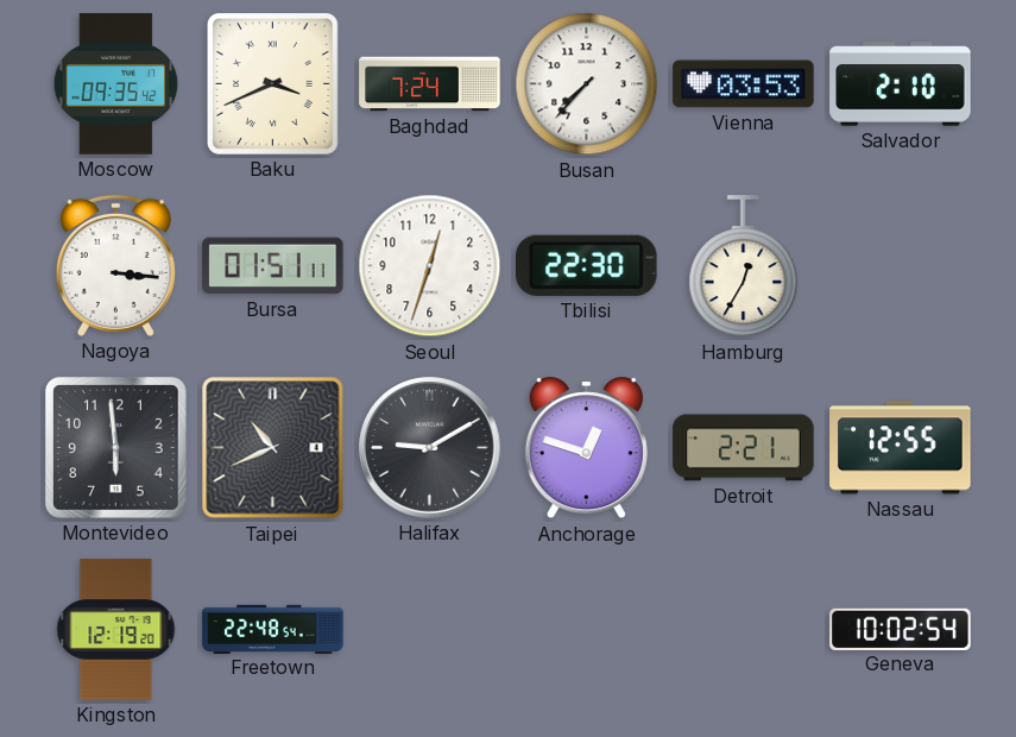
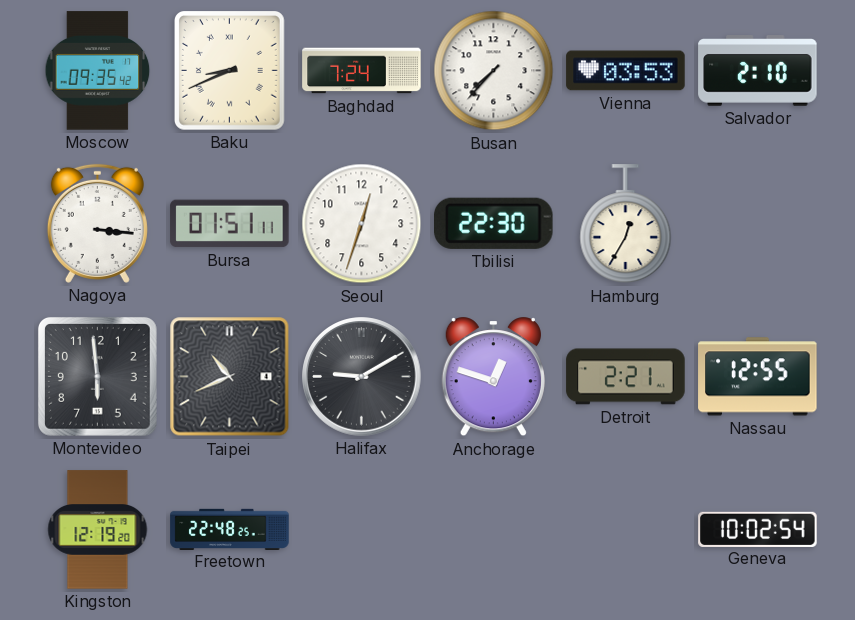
Baku: 3:41 -> 8:41
Freetown: 22:48:54 -> 22:48:25
